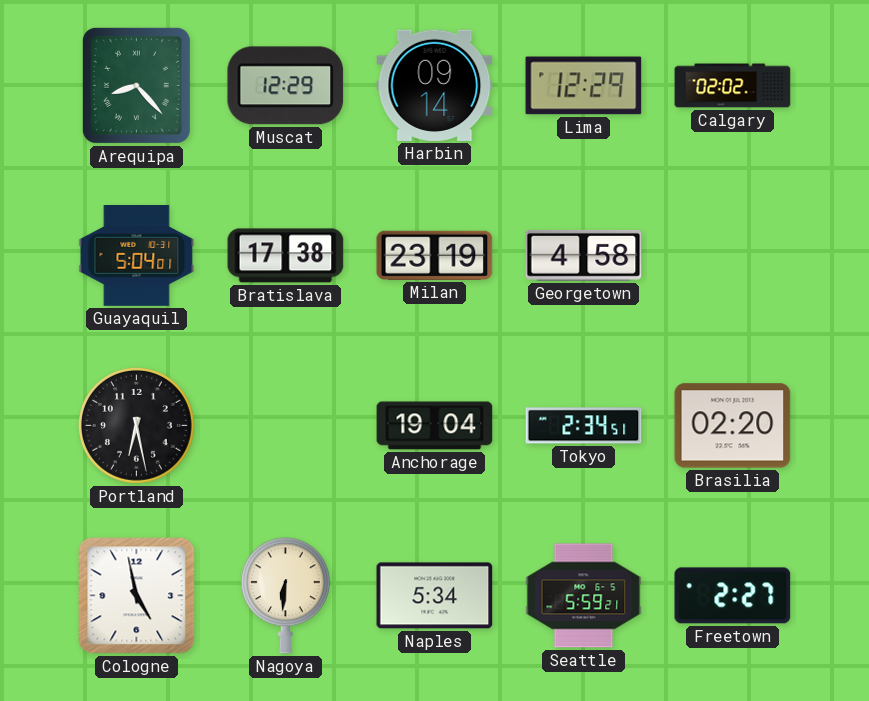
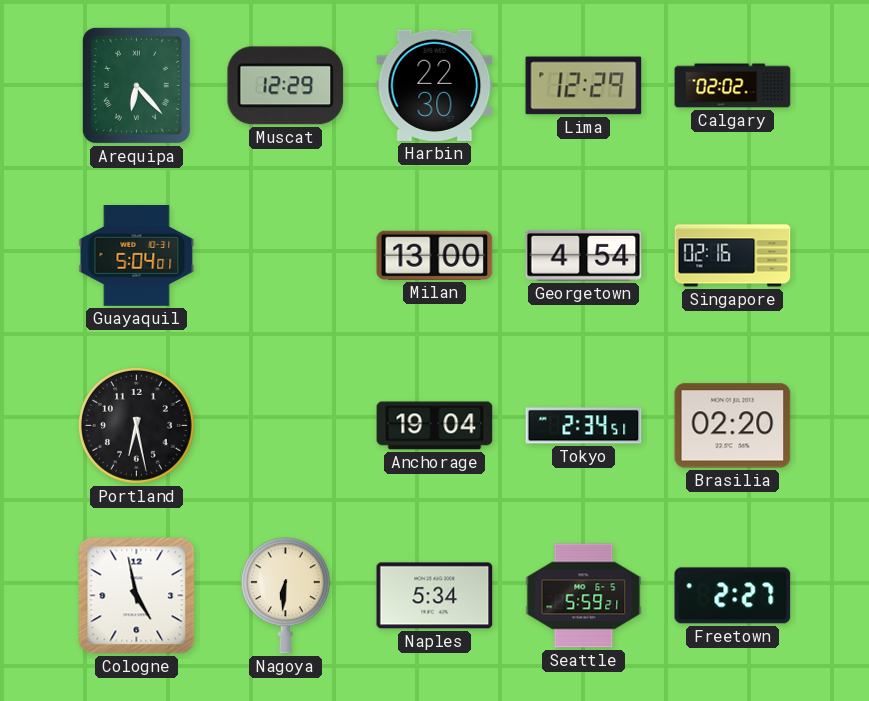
Arequipa: 8:23 -> 6:23
Harbin: 09:14 -> 22:30
Bratislava: 17:38 -> none
Milan: 23:19 -> 13:00
Georgetown: 4:58 -> 4:54
Singapore: none -> 02:16
